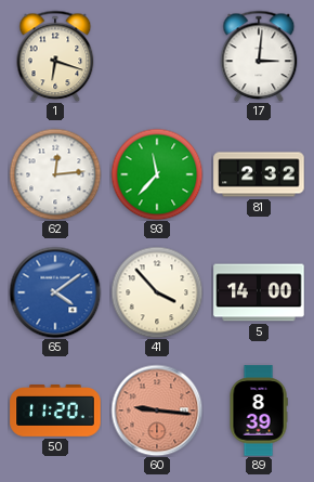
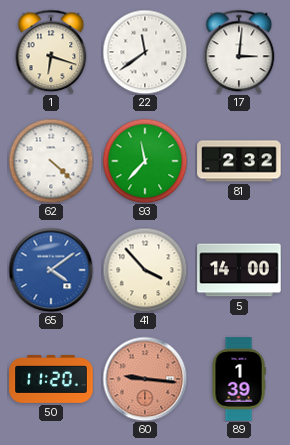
22: none -> 11:39
62: 12:14 -> 4:22
89: 8:39 -> 1:39
